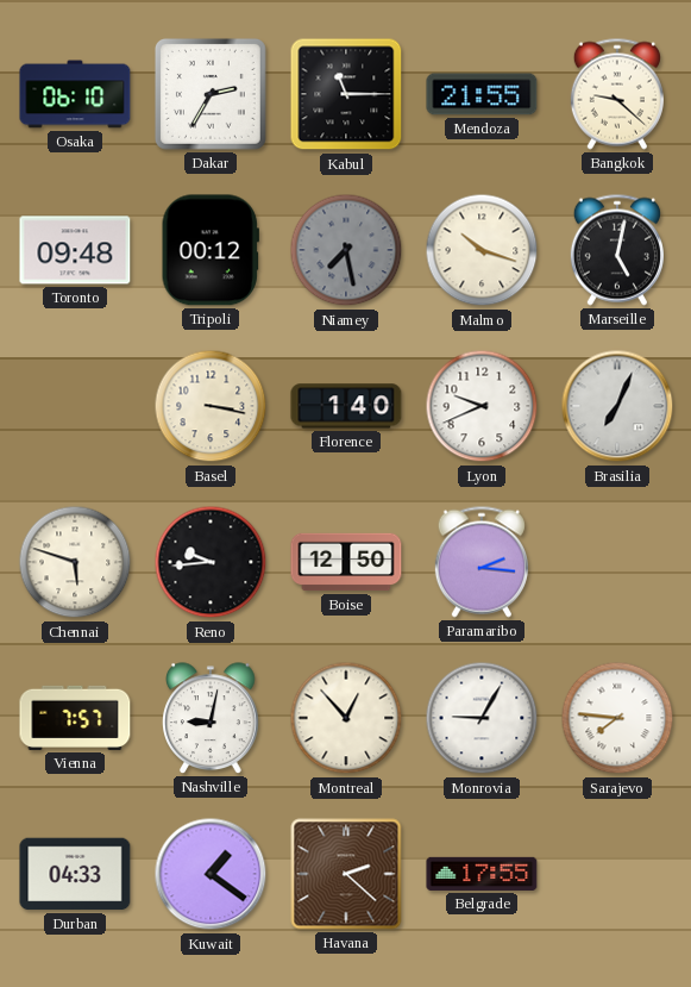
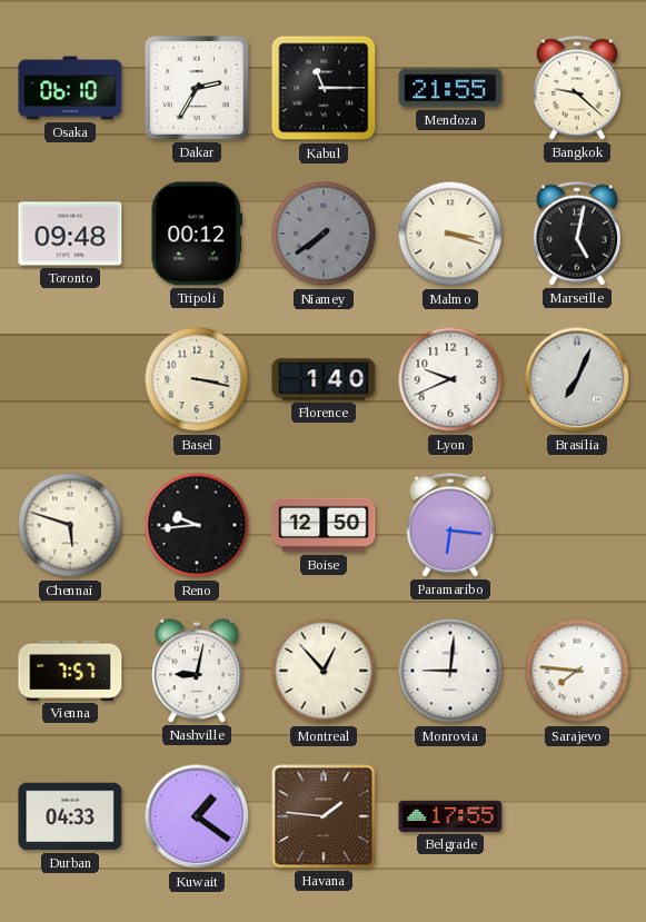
Niamey: 7:28 -> 7:39
Malmo: 10:18 -> 3:18
Paramaribo: 2:16 -> 6:16
Monrovia: 9:05 -> 9:01
Havana: 2:22 -> 1:46
